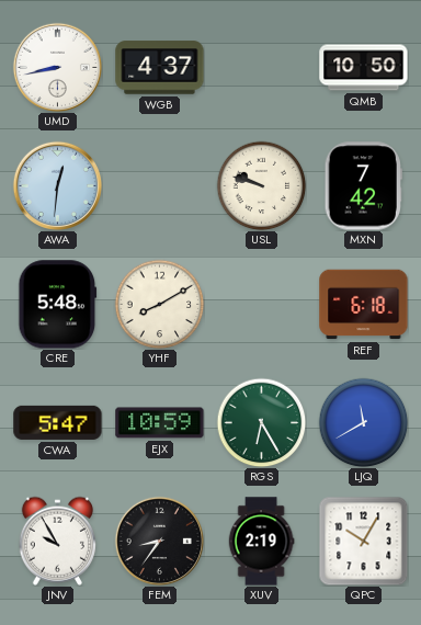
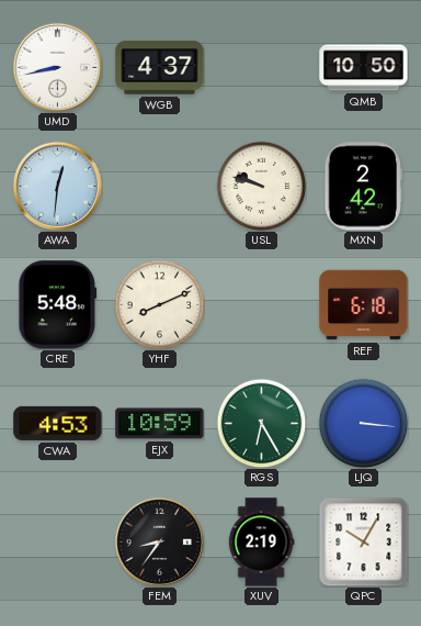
MXN: 7:42 -> 2:42
YHF: 8:10 -> 8:11
CWA: 5:47 -> 4:53
LJQ: 11:40 -> 3:16
JNV: 9:55 -> none
